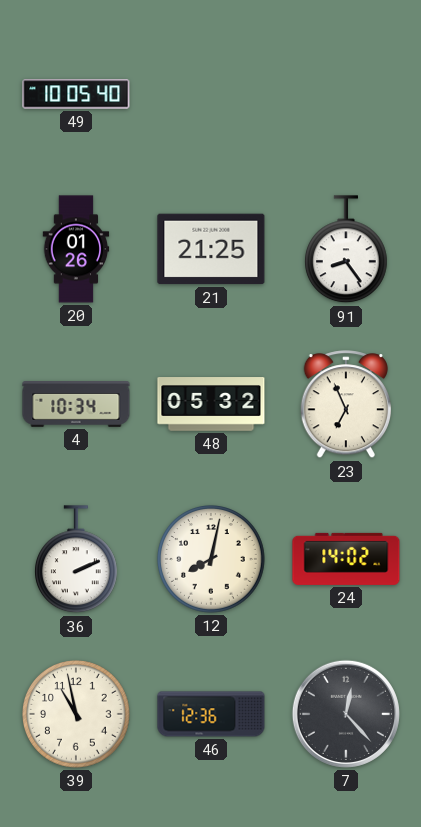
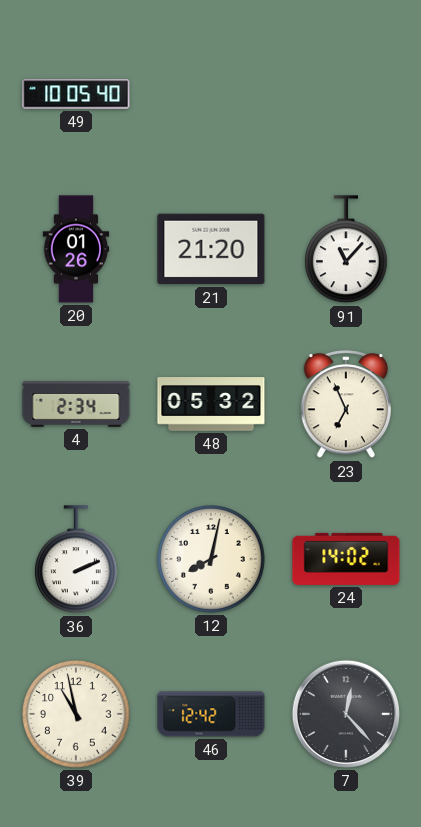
21: 21:25 -> 21:20
91: 8:24 -> 11:07
4: 10:34 -> 2:34
46: 12:36 -> 12:42
